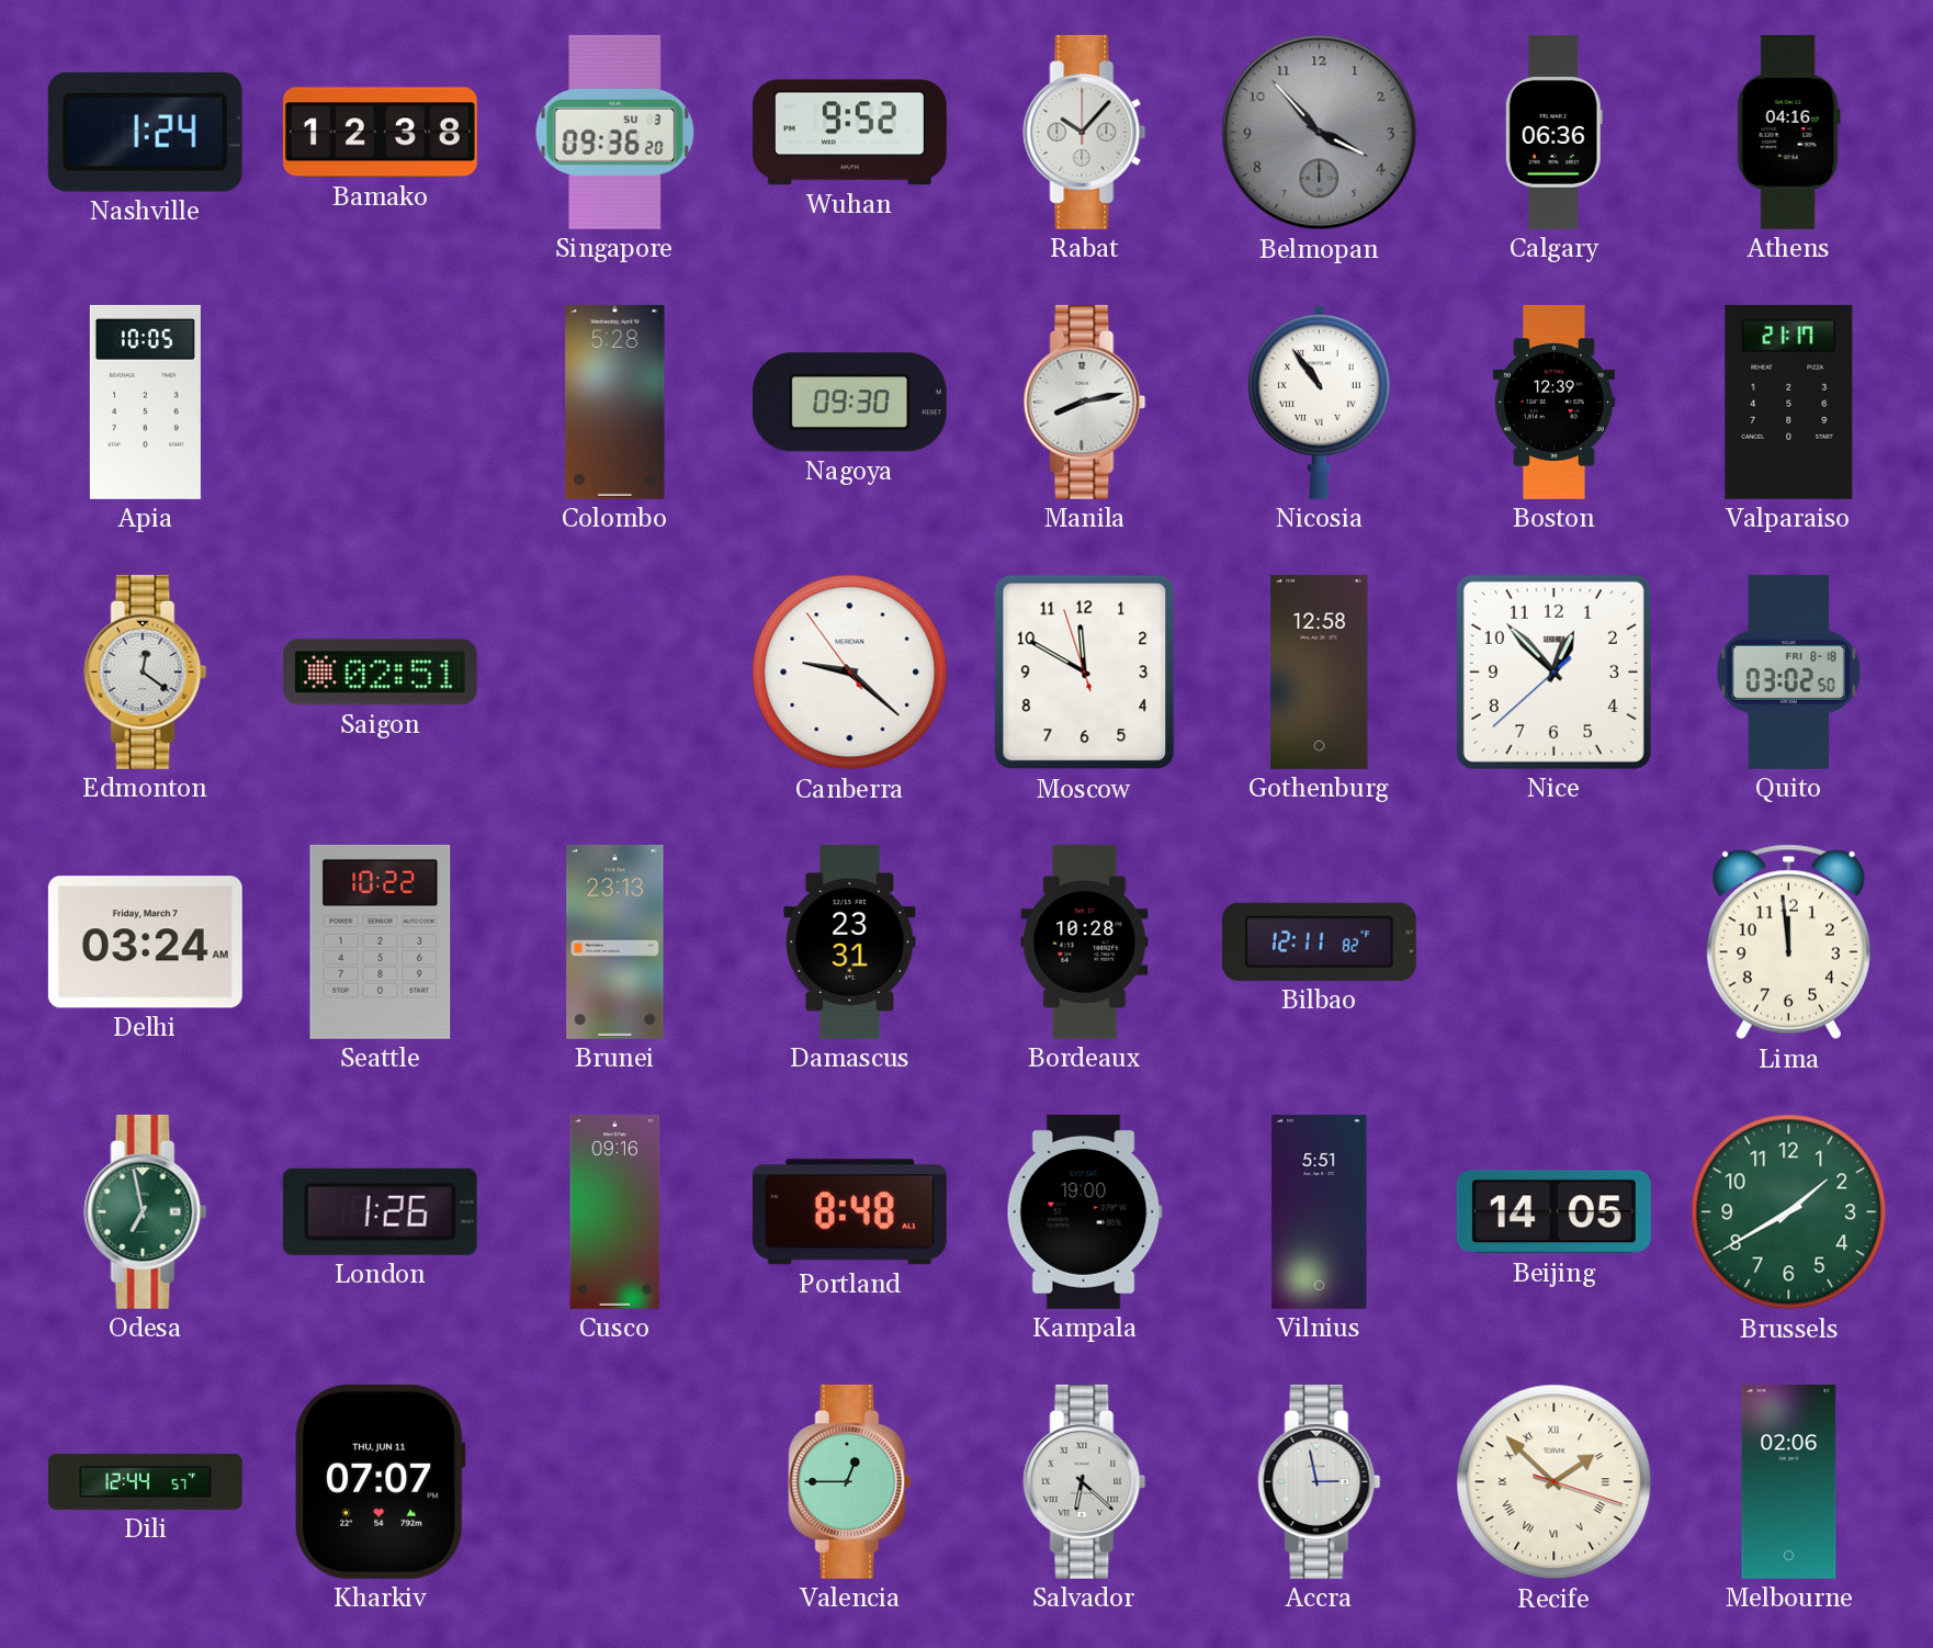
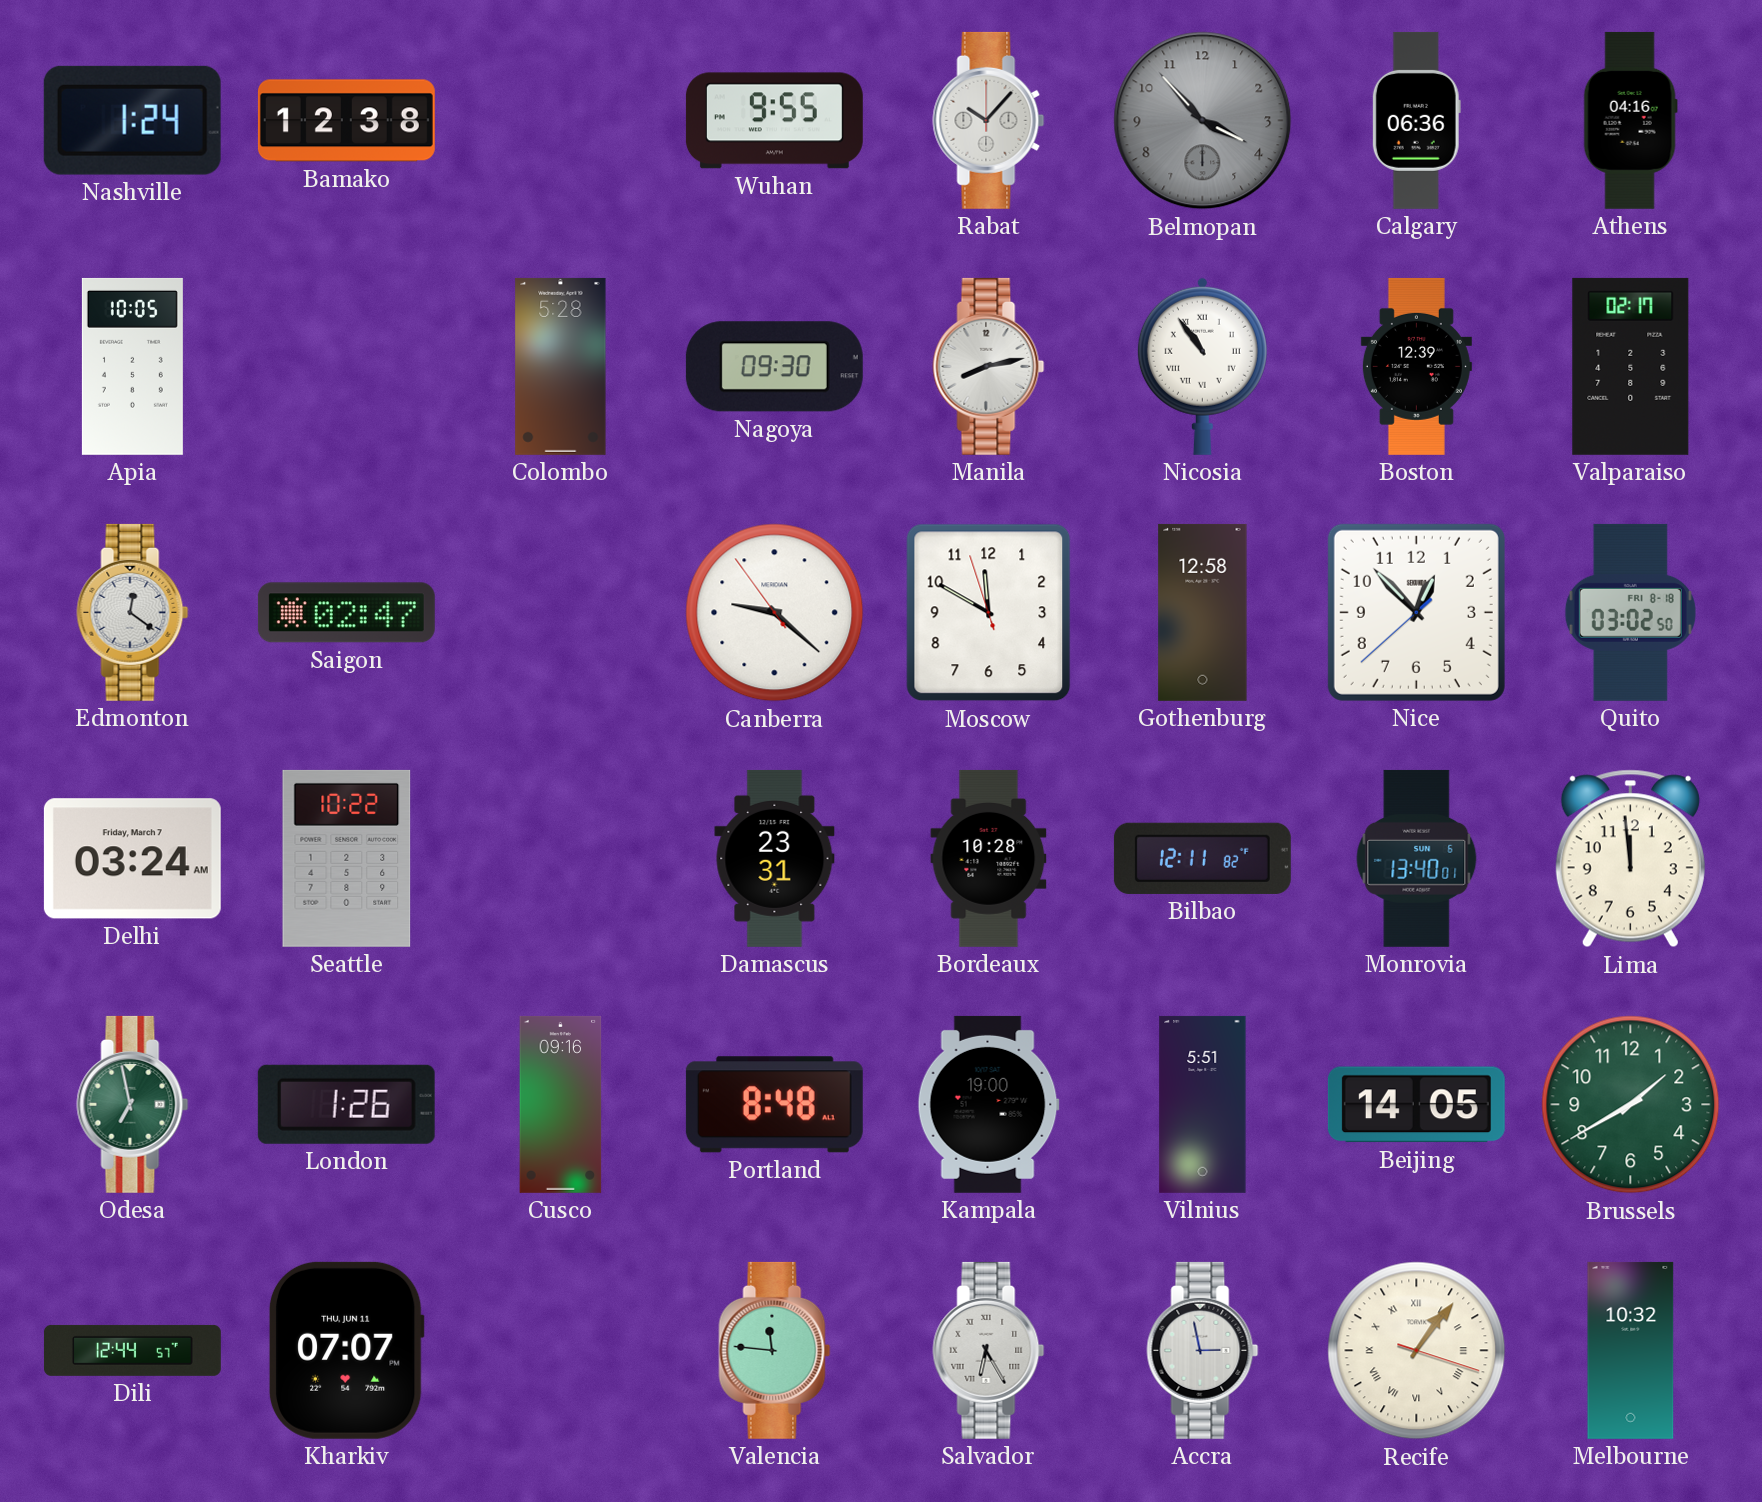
Singapore: 09:36 -> none
Wuhan: 9:52 -> 9:55
Valparaiso: 21:17 -> 02:17
Saigon: 02:51 -> 02:47
Brunei: 23:13 -> none
Monrovia: none -> 13:40
Valencia: 12:45 -> 11:46
Salvador: 6:22 -> 6:25
Recife: 1:52 -> 1:06
Melbourne: 02:06 -> 10:32
